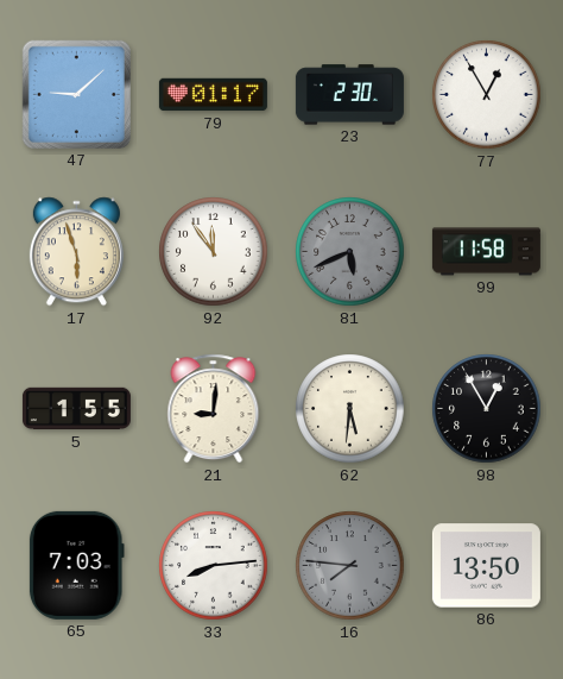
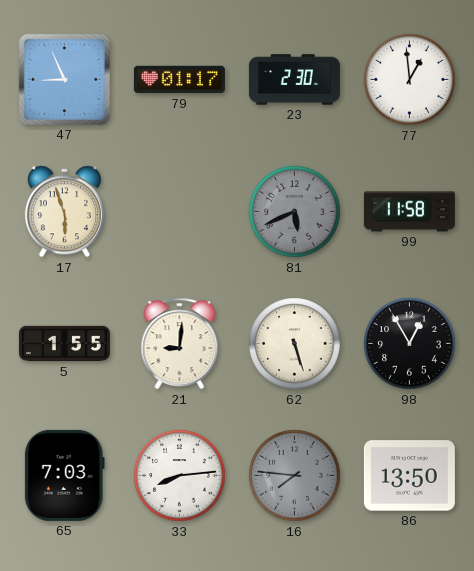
47: 9:08 -> 8:56
77: 12:55 -> 12:59
92: 11:54 -> none
62: 5:31 -> 5:27
